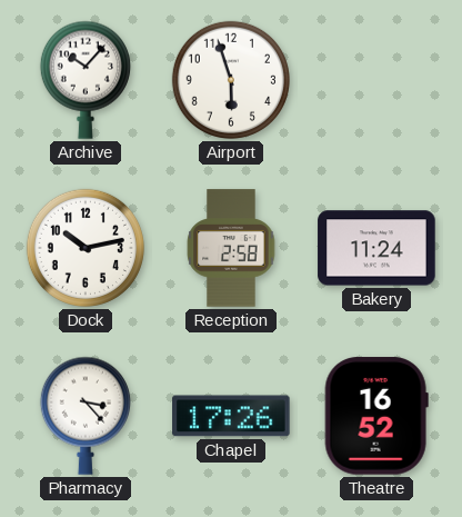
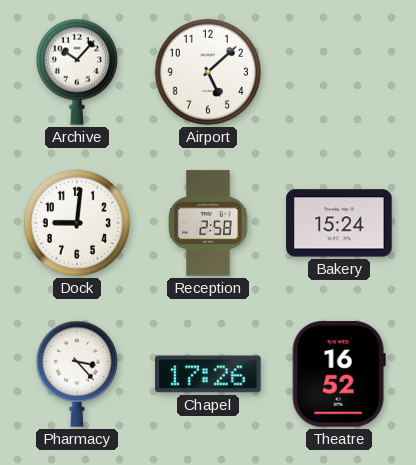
Airport: 5:57 -> 5:08
Dock: 10:13 -> 9:01
Bakery: 11:24 -> 15:24
